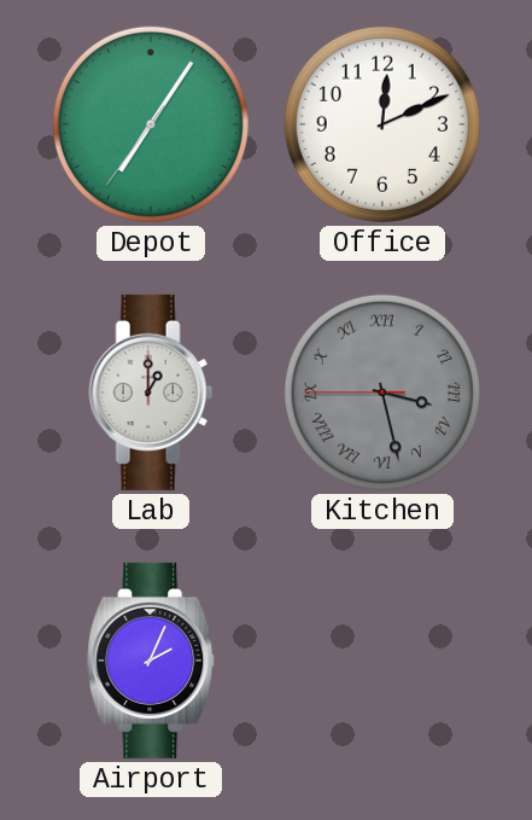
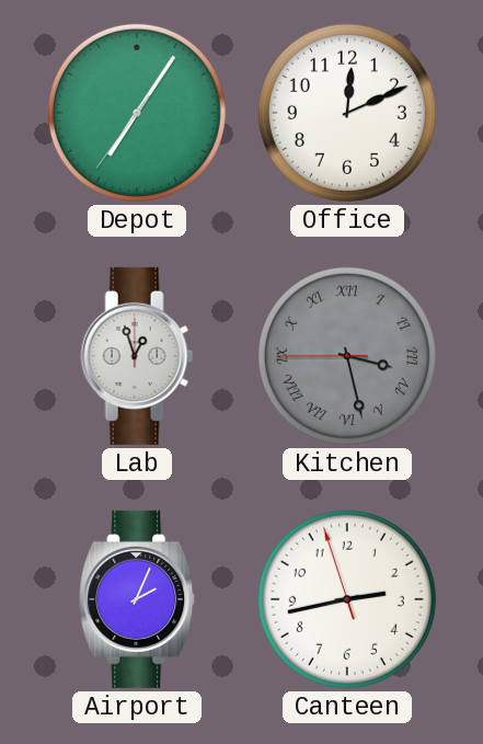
Lab: 1:00 -> 12:57
Canteen: none -> 2:42
